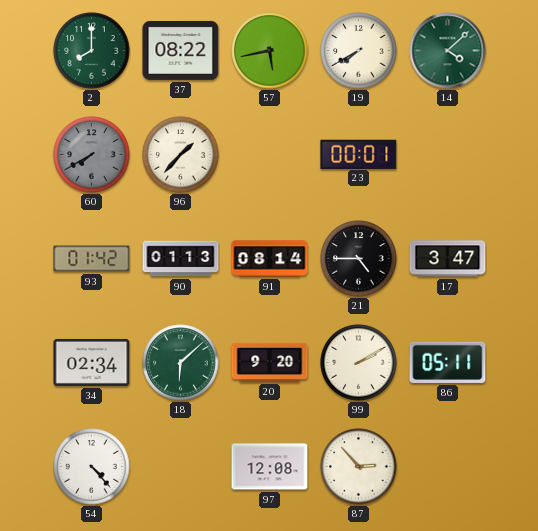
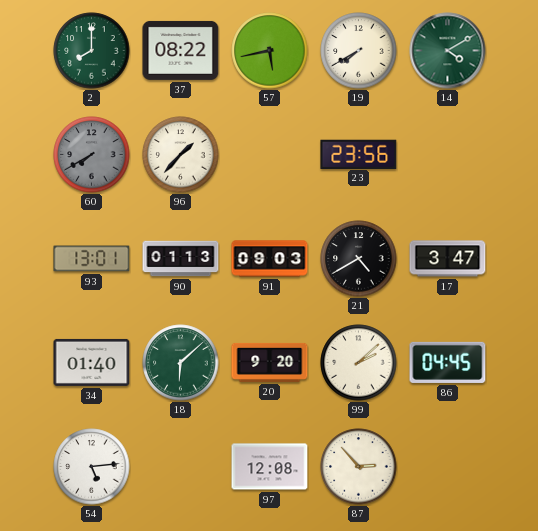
14: 4:08 -> 4:10
23: 00:01 -> 23:56
93: 01:42 -> 13:01
91: 08:14 -> 09:03
21: 4:45 -> 4:40
34: 02:34 -> 01:40
99: 2:10 -> 2:08
86: 05:11 -> 04:45
54: 4:23 -> 5:14
